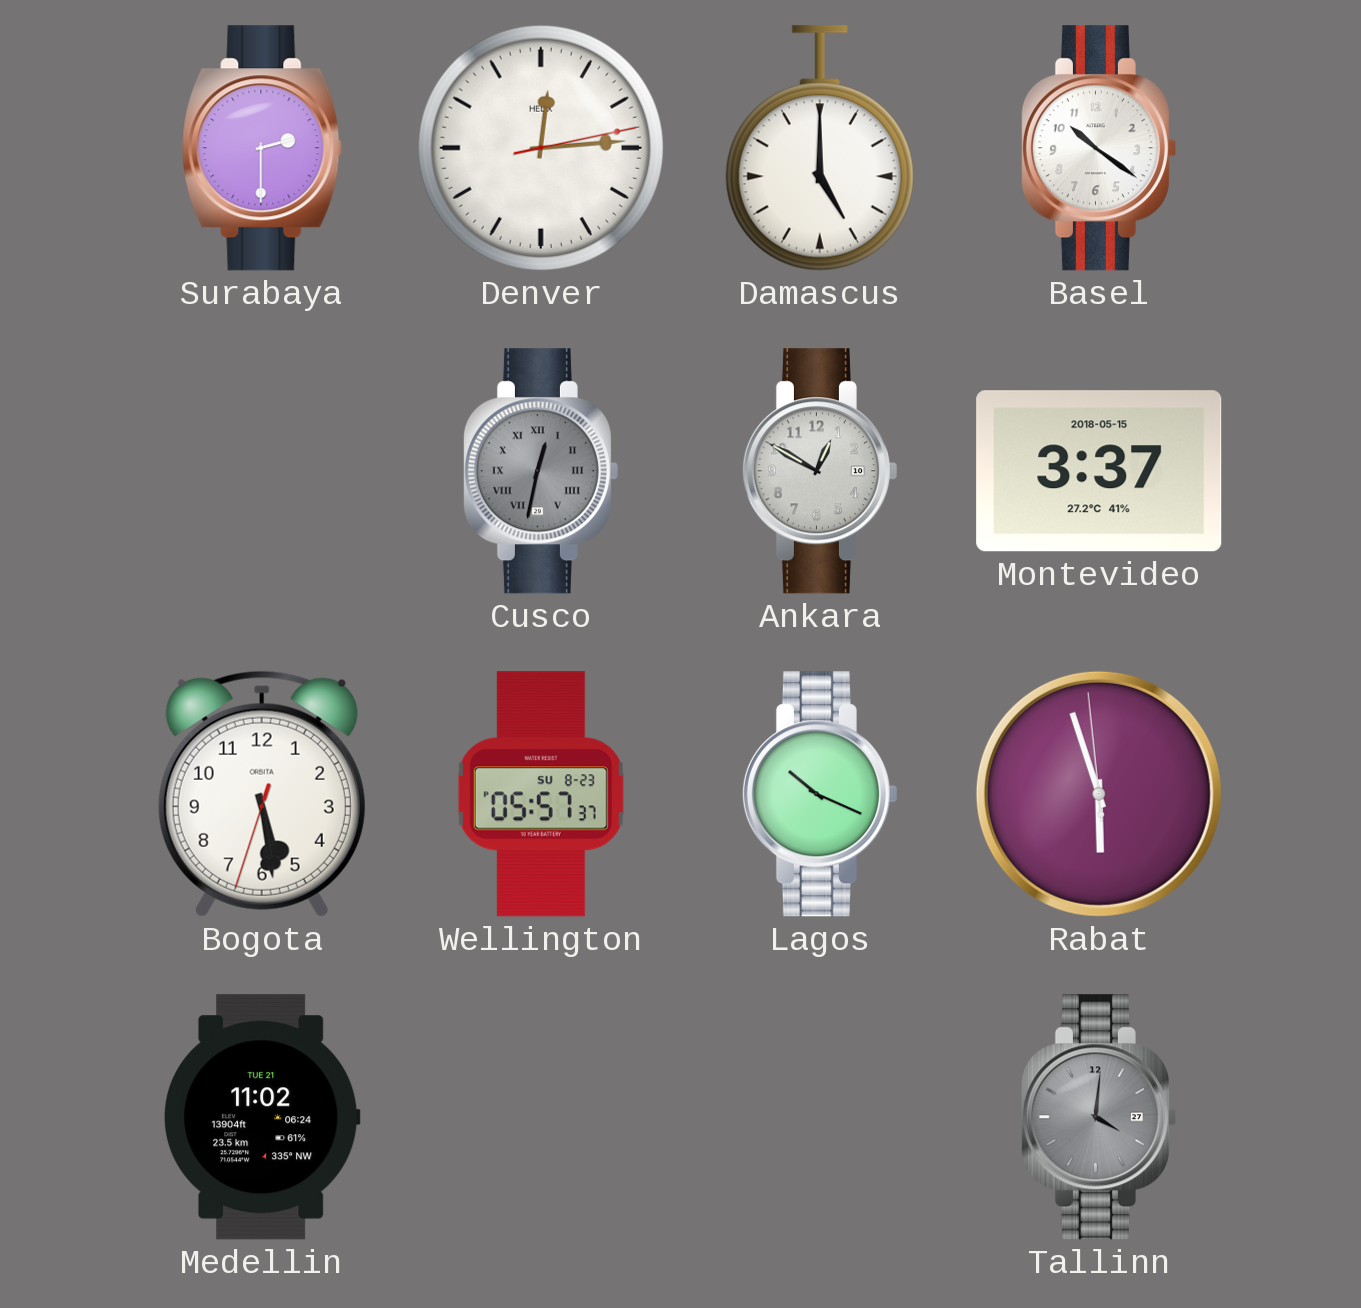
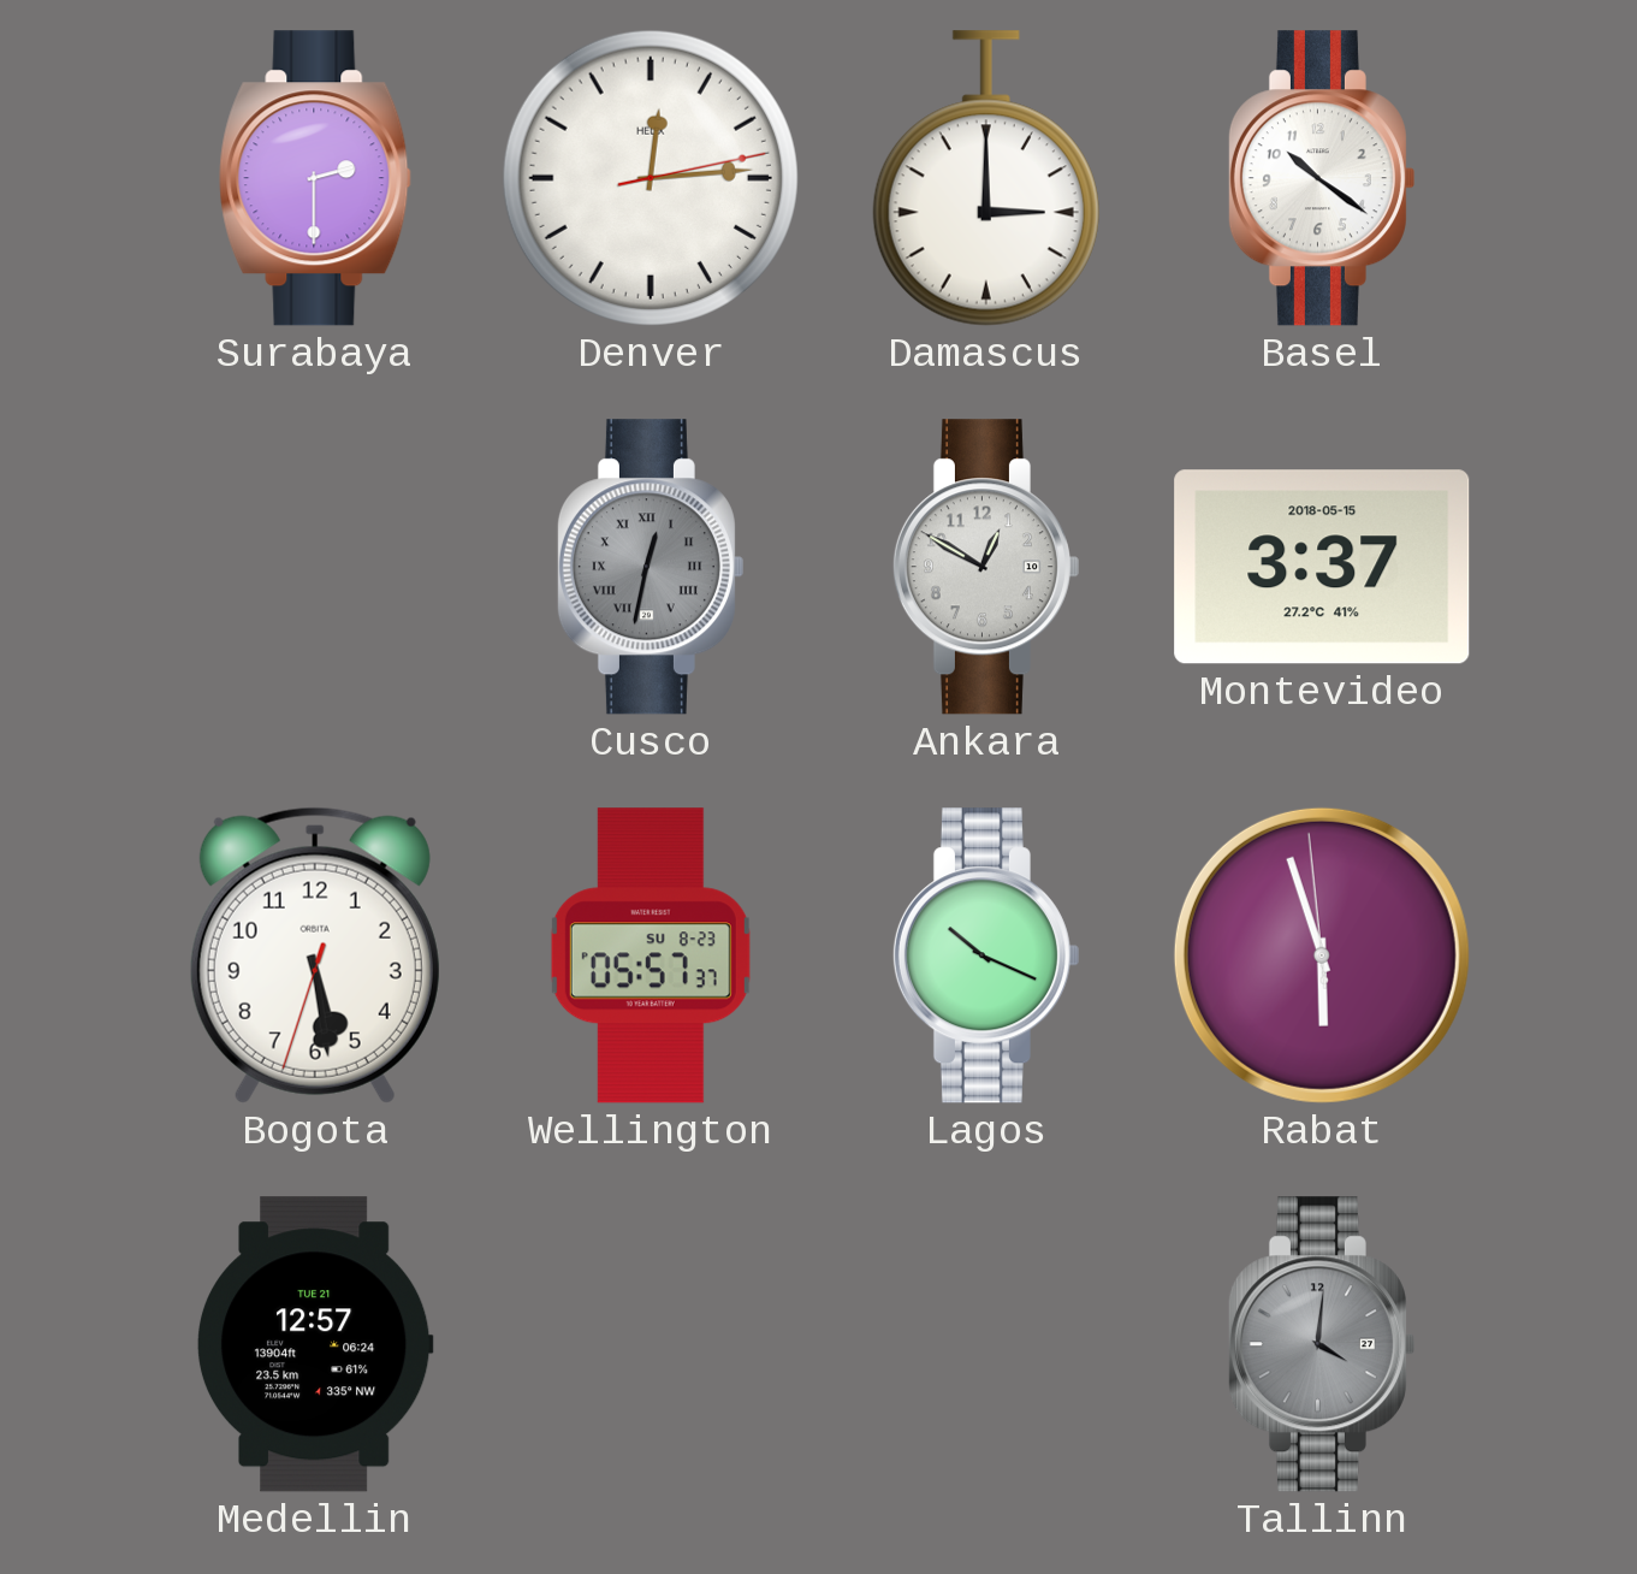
Damascus: 5:00 -> 3:00
Medellin: 11:02 -> 12:57
